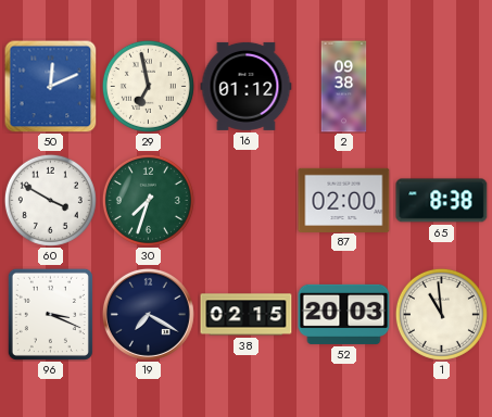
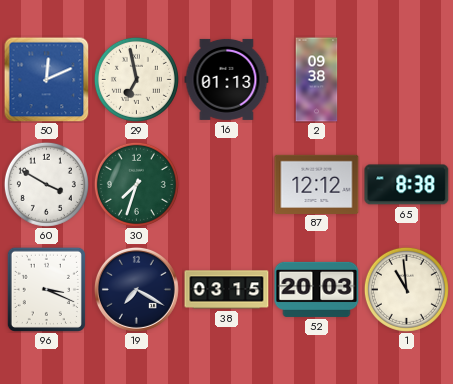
16: 01:12 -> 01:13
87: 02:00 -> 12:12
38: 02:15 -> 03:15
